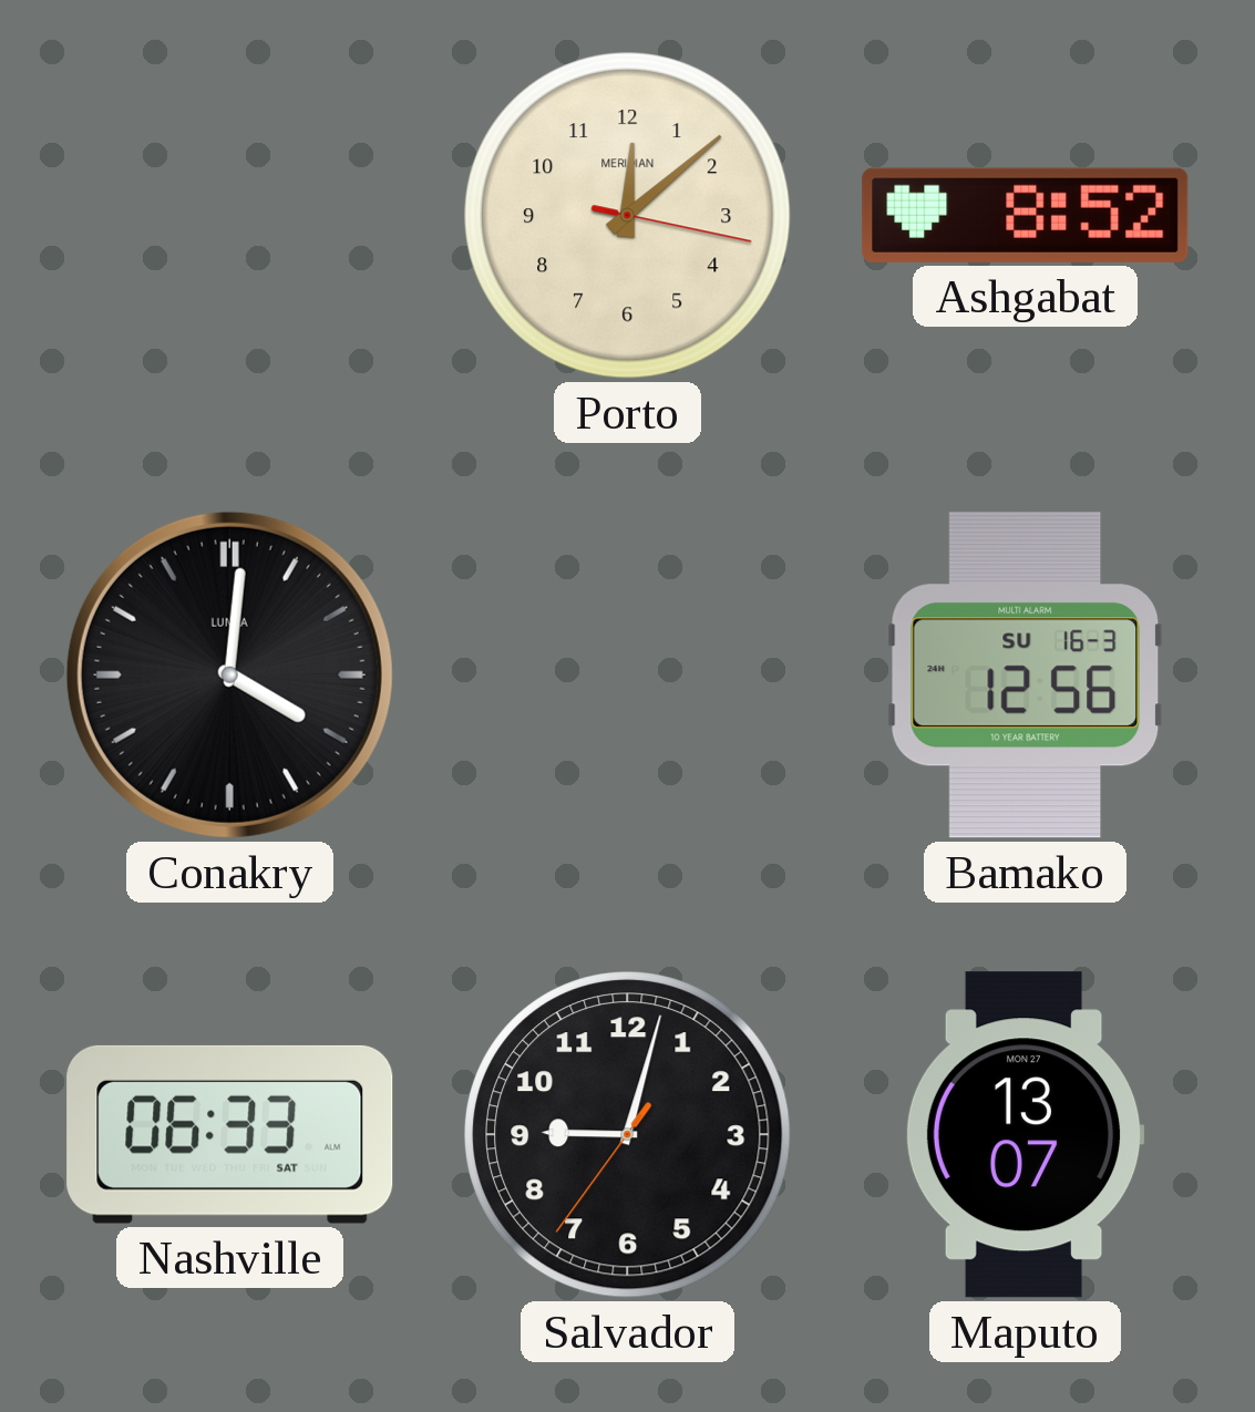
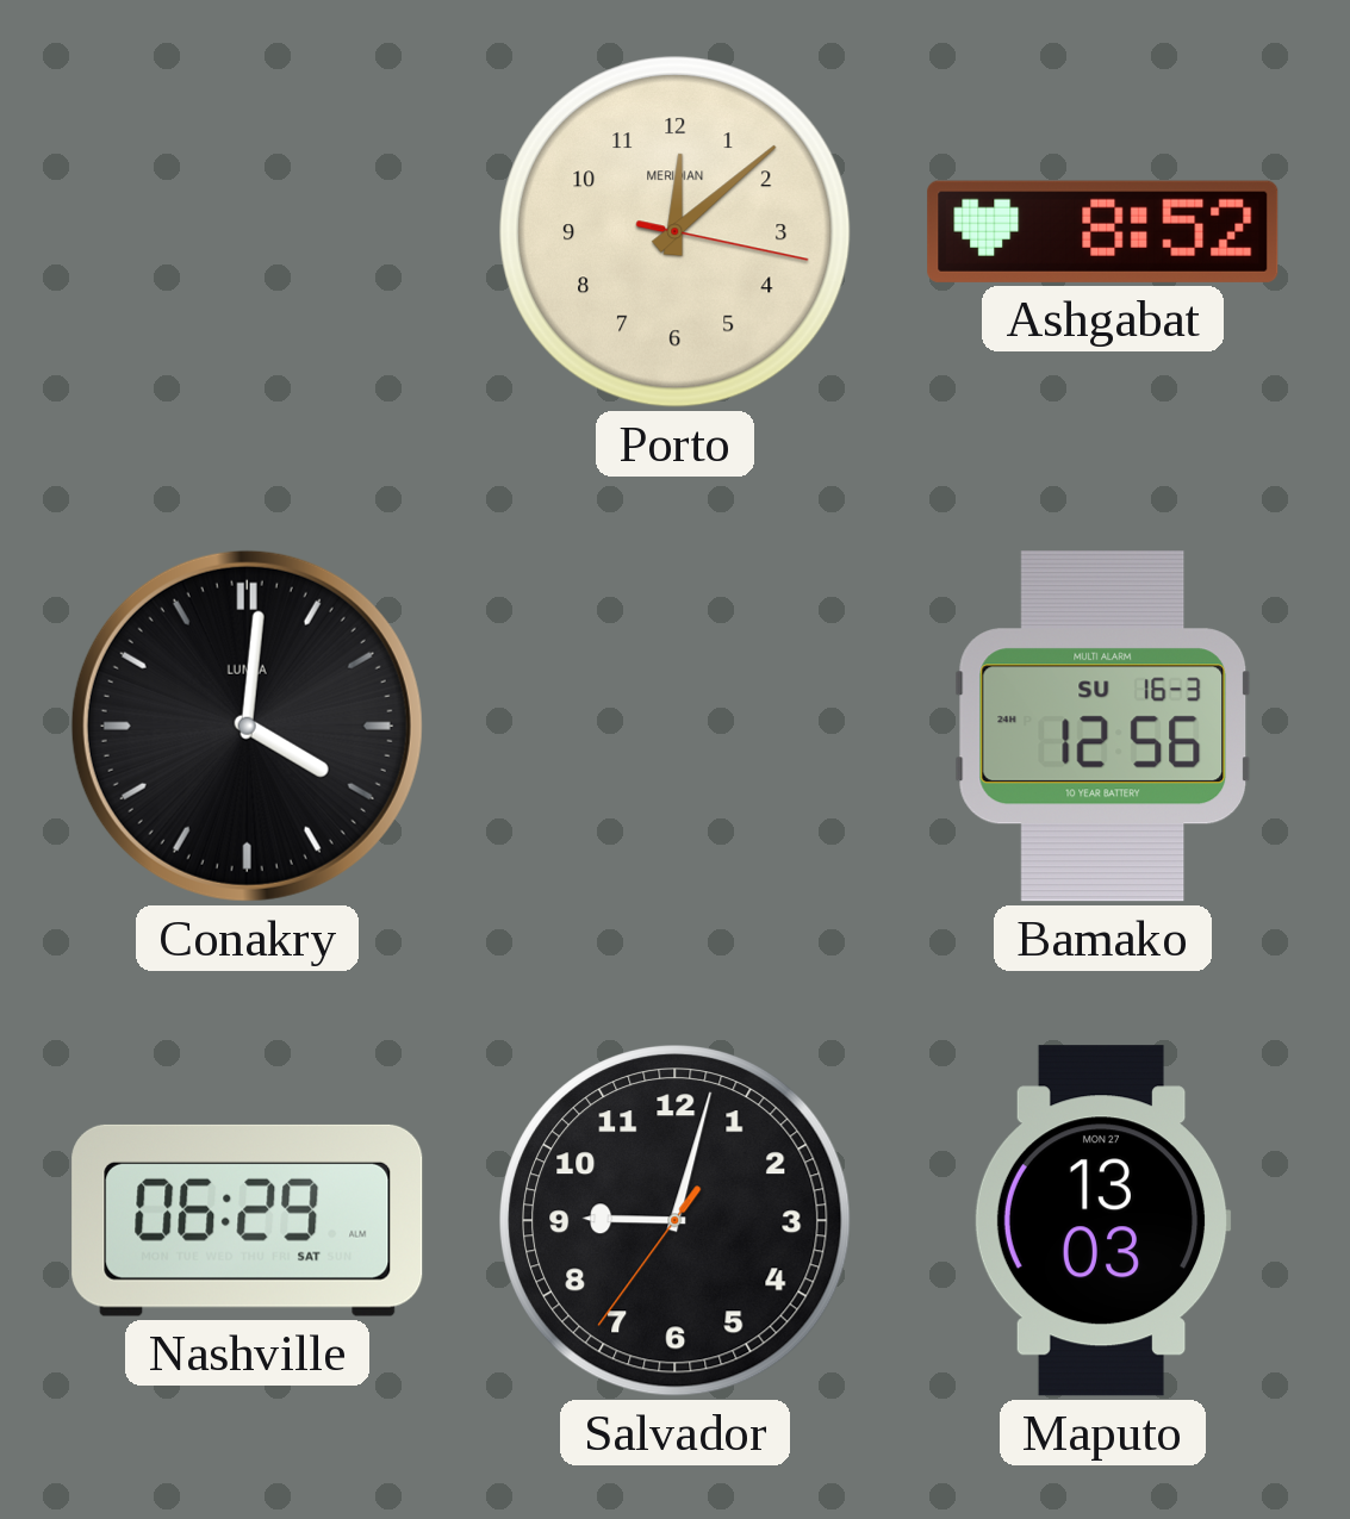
Nashville: 06:33 -> 06:29
Maputo: 13:07 -> 13:03
